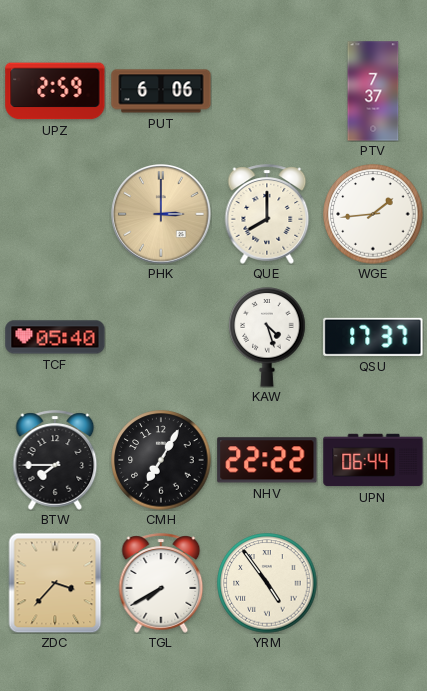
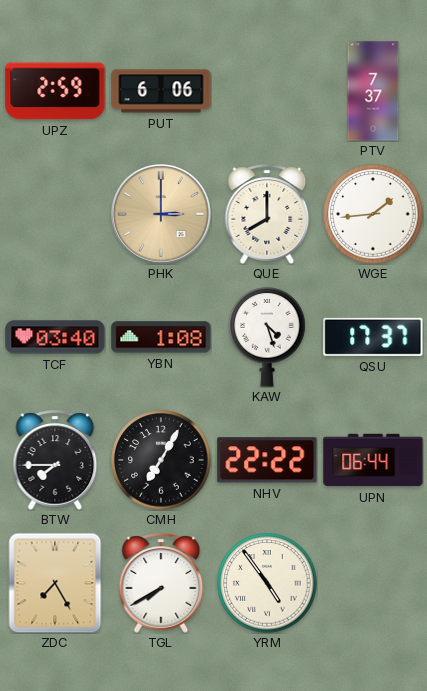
TCF: 05:40 -> 03:40
YBN: none -> 1:08
ZDC: 3:37 -> 7:25
